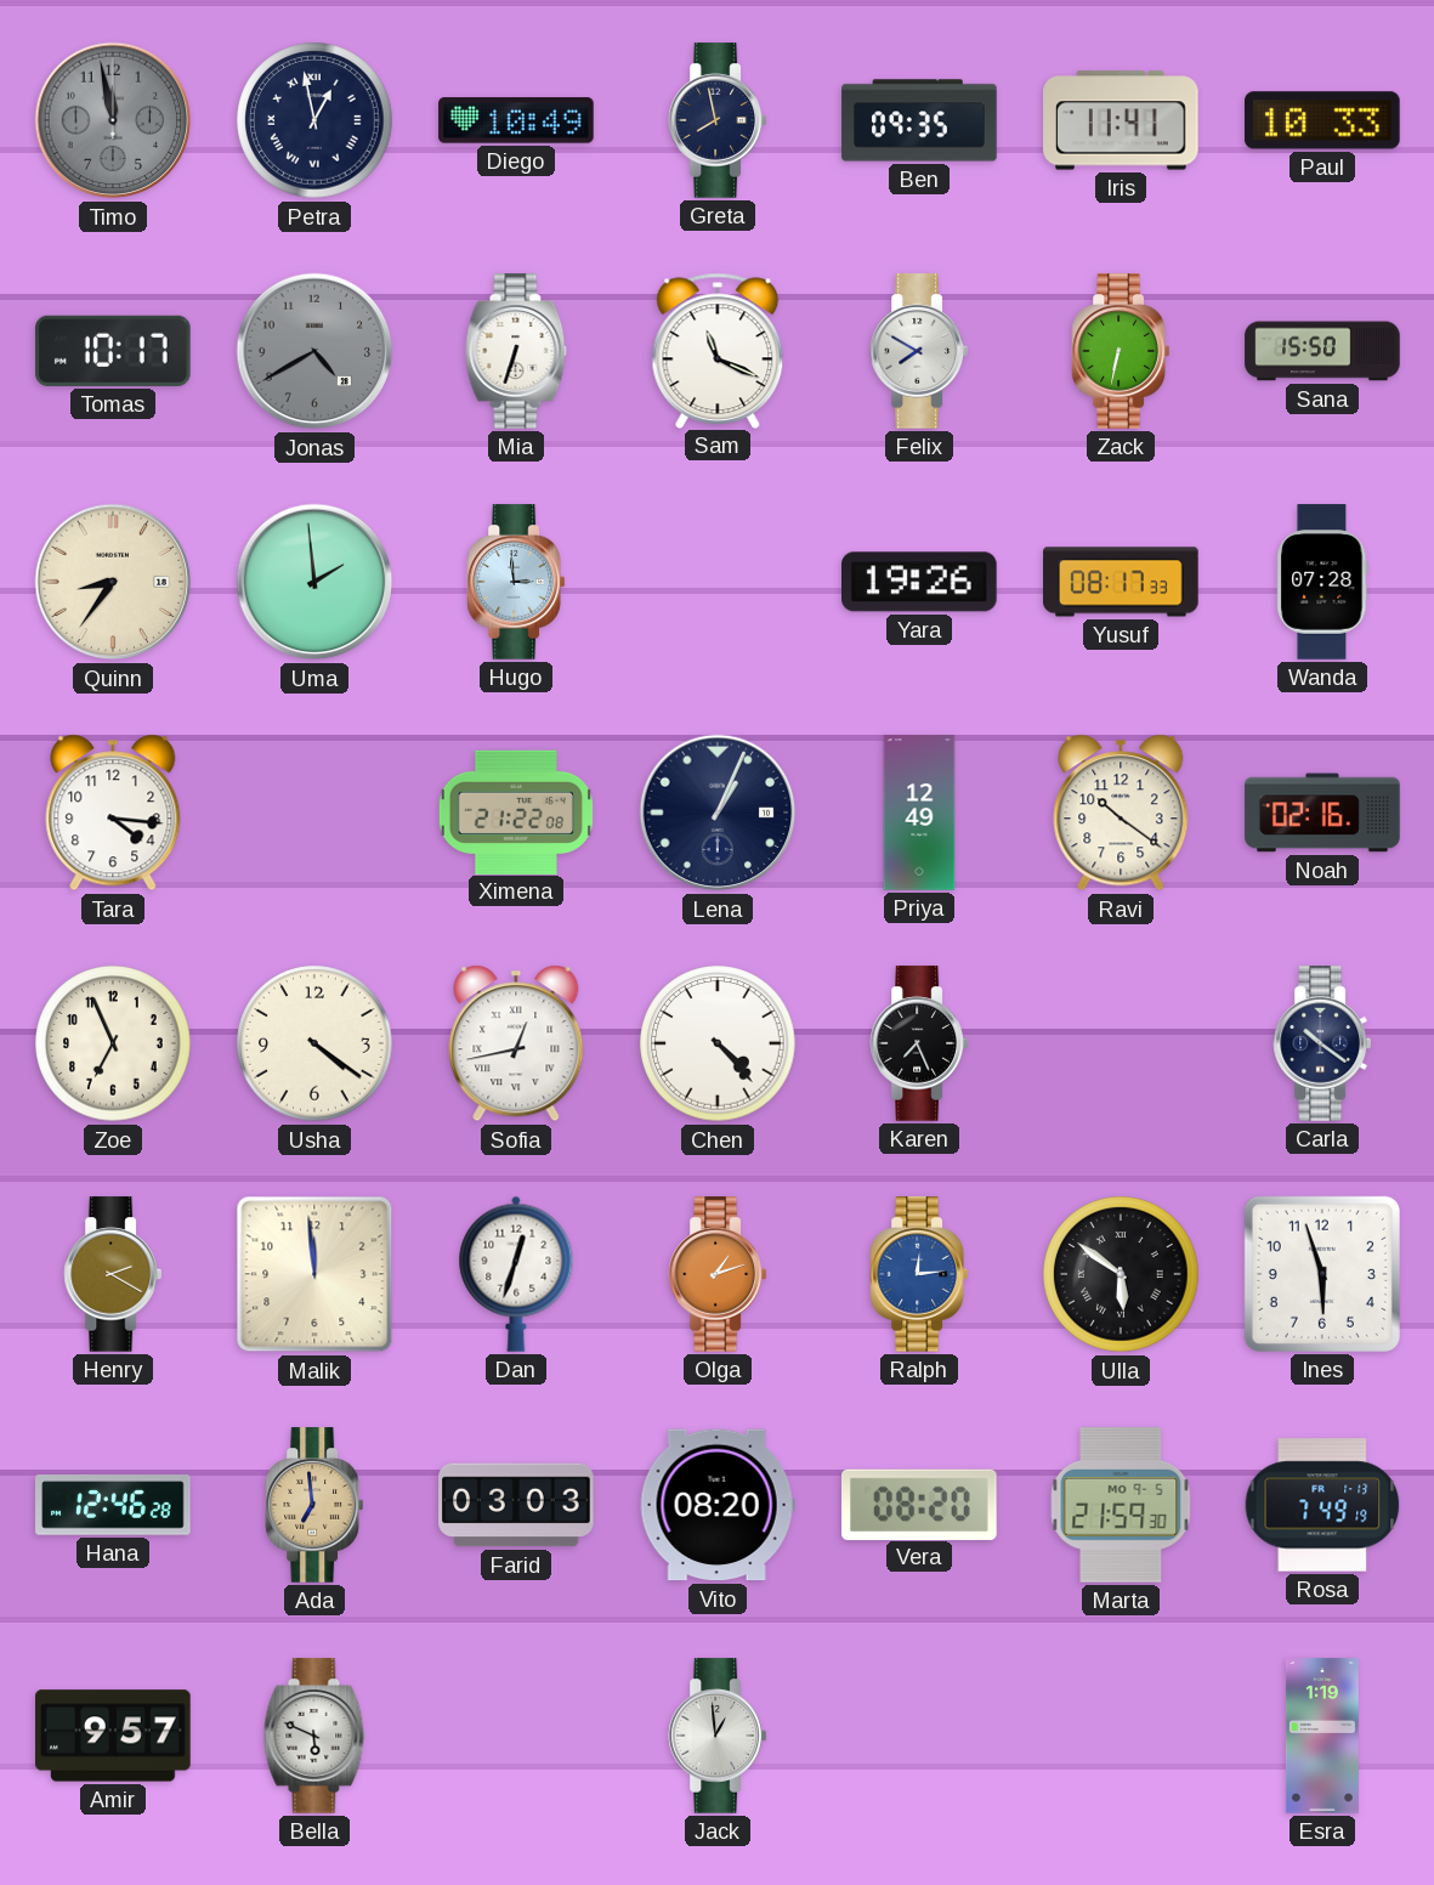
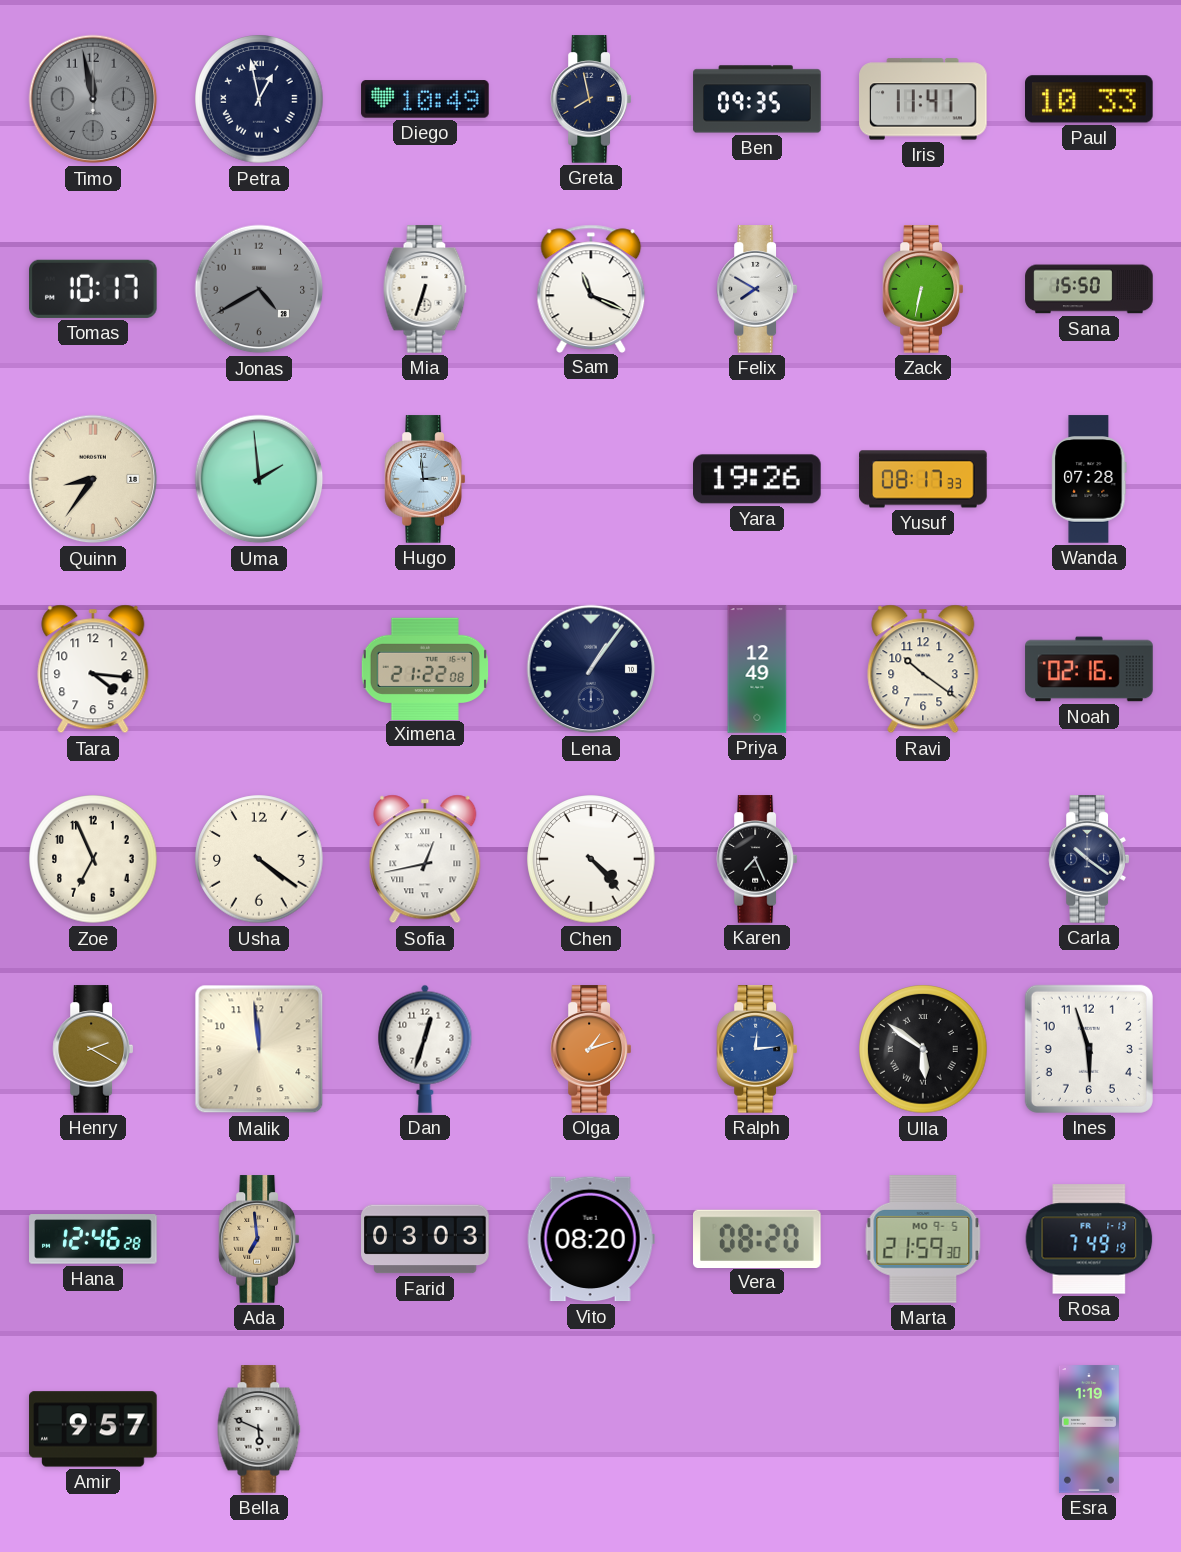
Lena: 1:04 -> 1:06
Jack: 12:59 -> none
